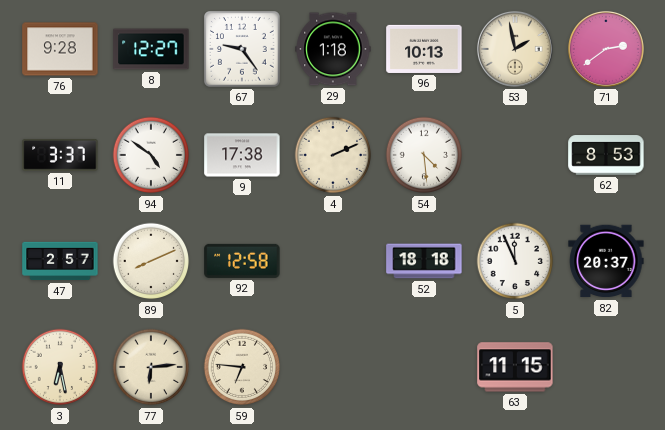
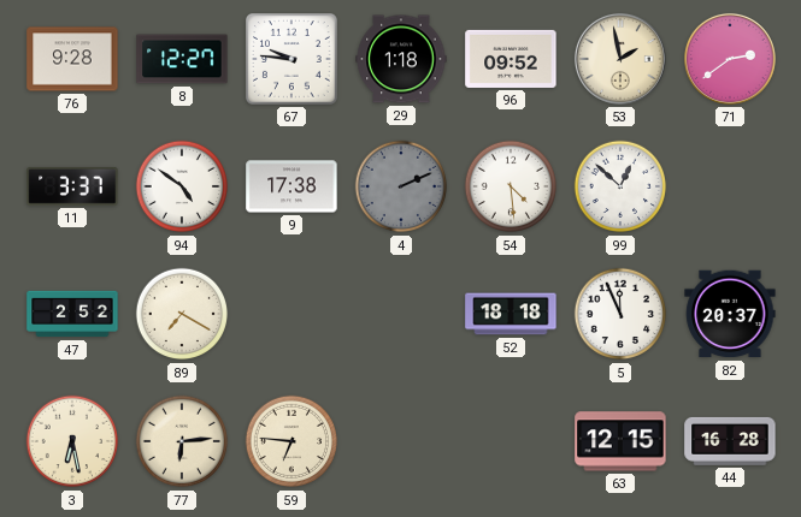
67: 9:24 -> 9:46
96: 10:13 -> 09:52
4 dial: cream -> grey
99: none -> 12:52
62: 8:53 -> none
47: 2:57 -> 2:52
89: 8:11 -> 7:20
92: 12:58 -> none
63: 11:15 -> 12:15
44: none -> 16:28
